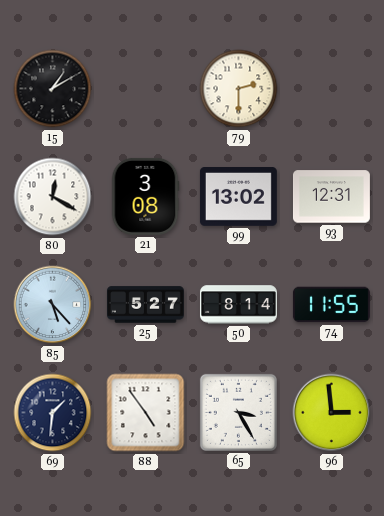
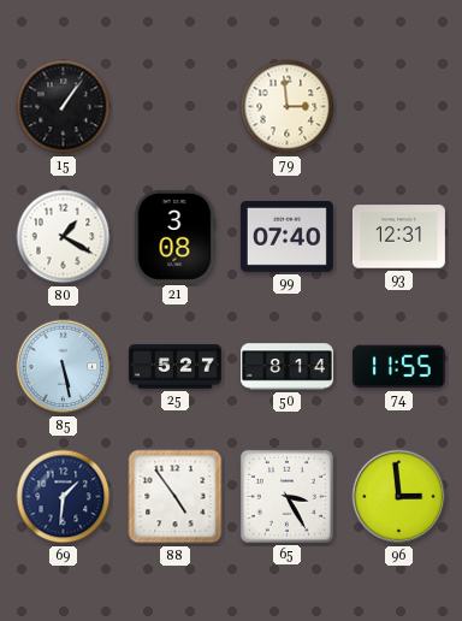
15: 1:10 -> 1:06
79: 2:30 -> 2:59
80: 12:20 -> 1:20
99: 13:02 -> 07:40
85: 5:23 -> 5:28
